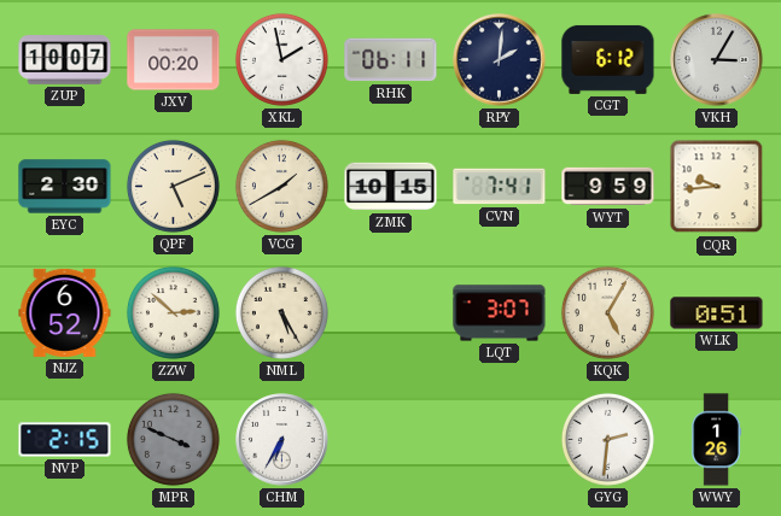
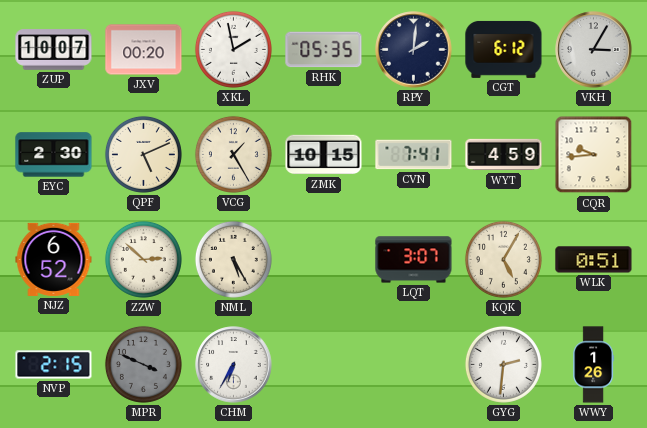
RHK: 06:11 -> 05:35
VCG: 1:40 -> 1:25
WYT: 9:59 -> 4:59
